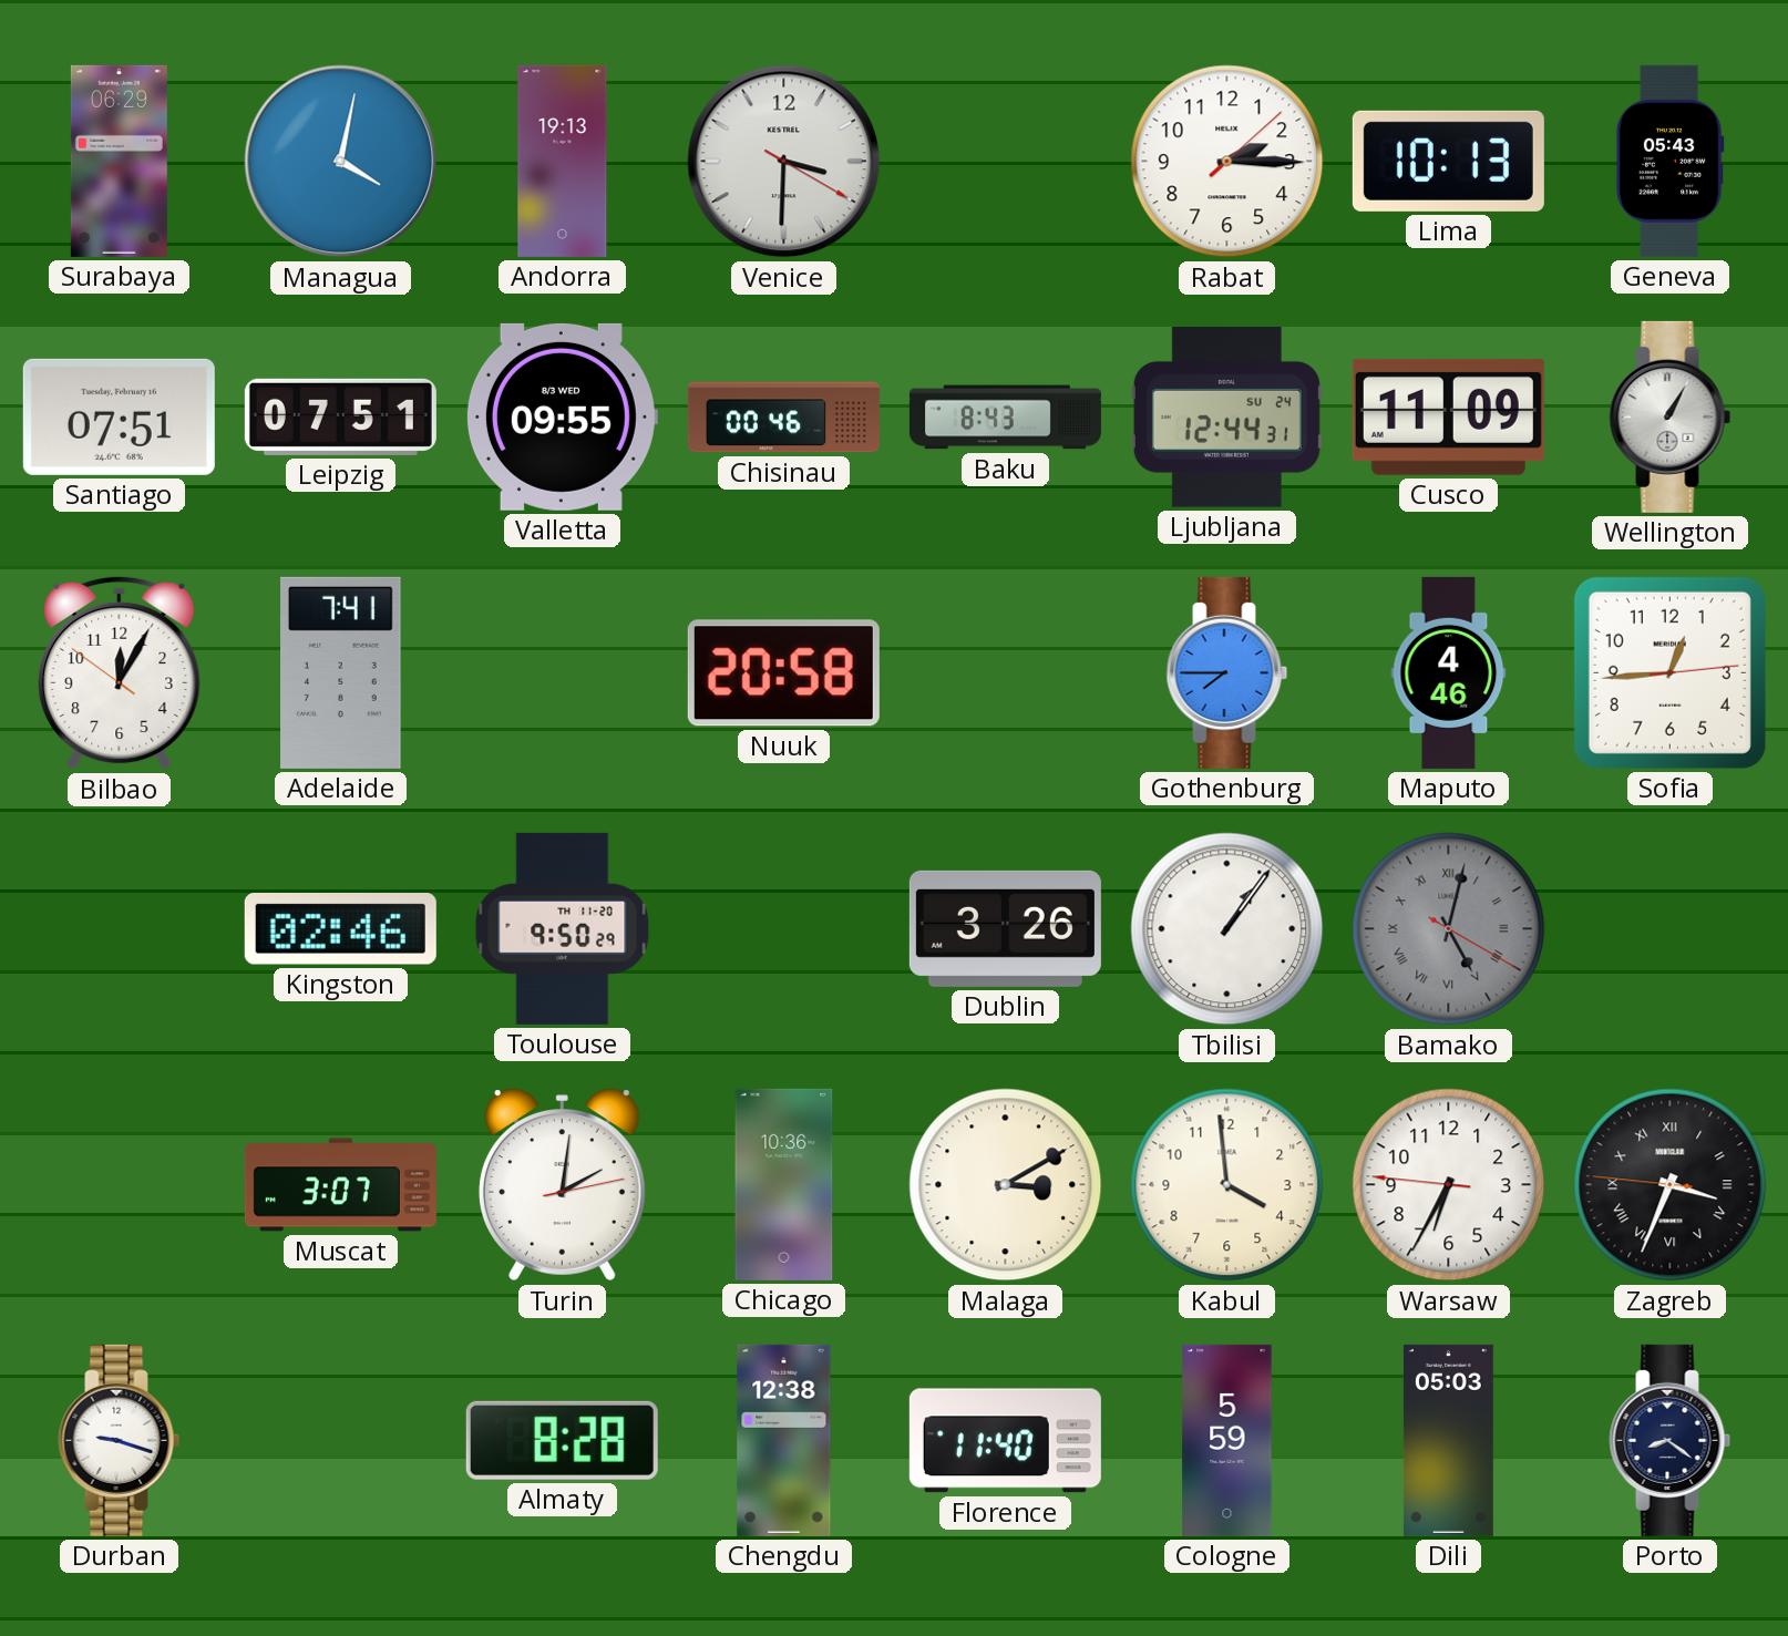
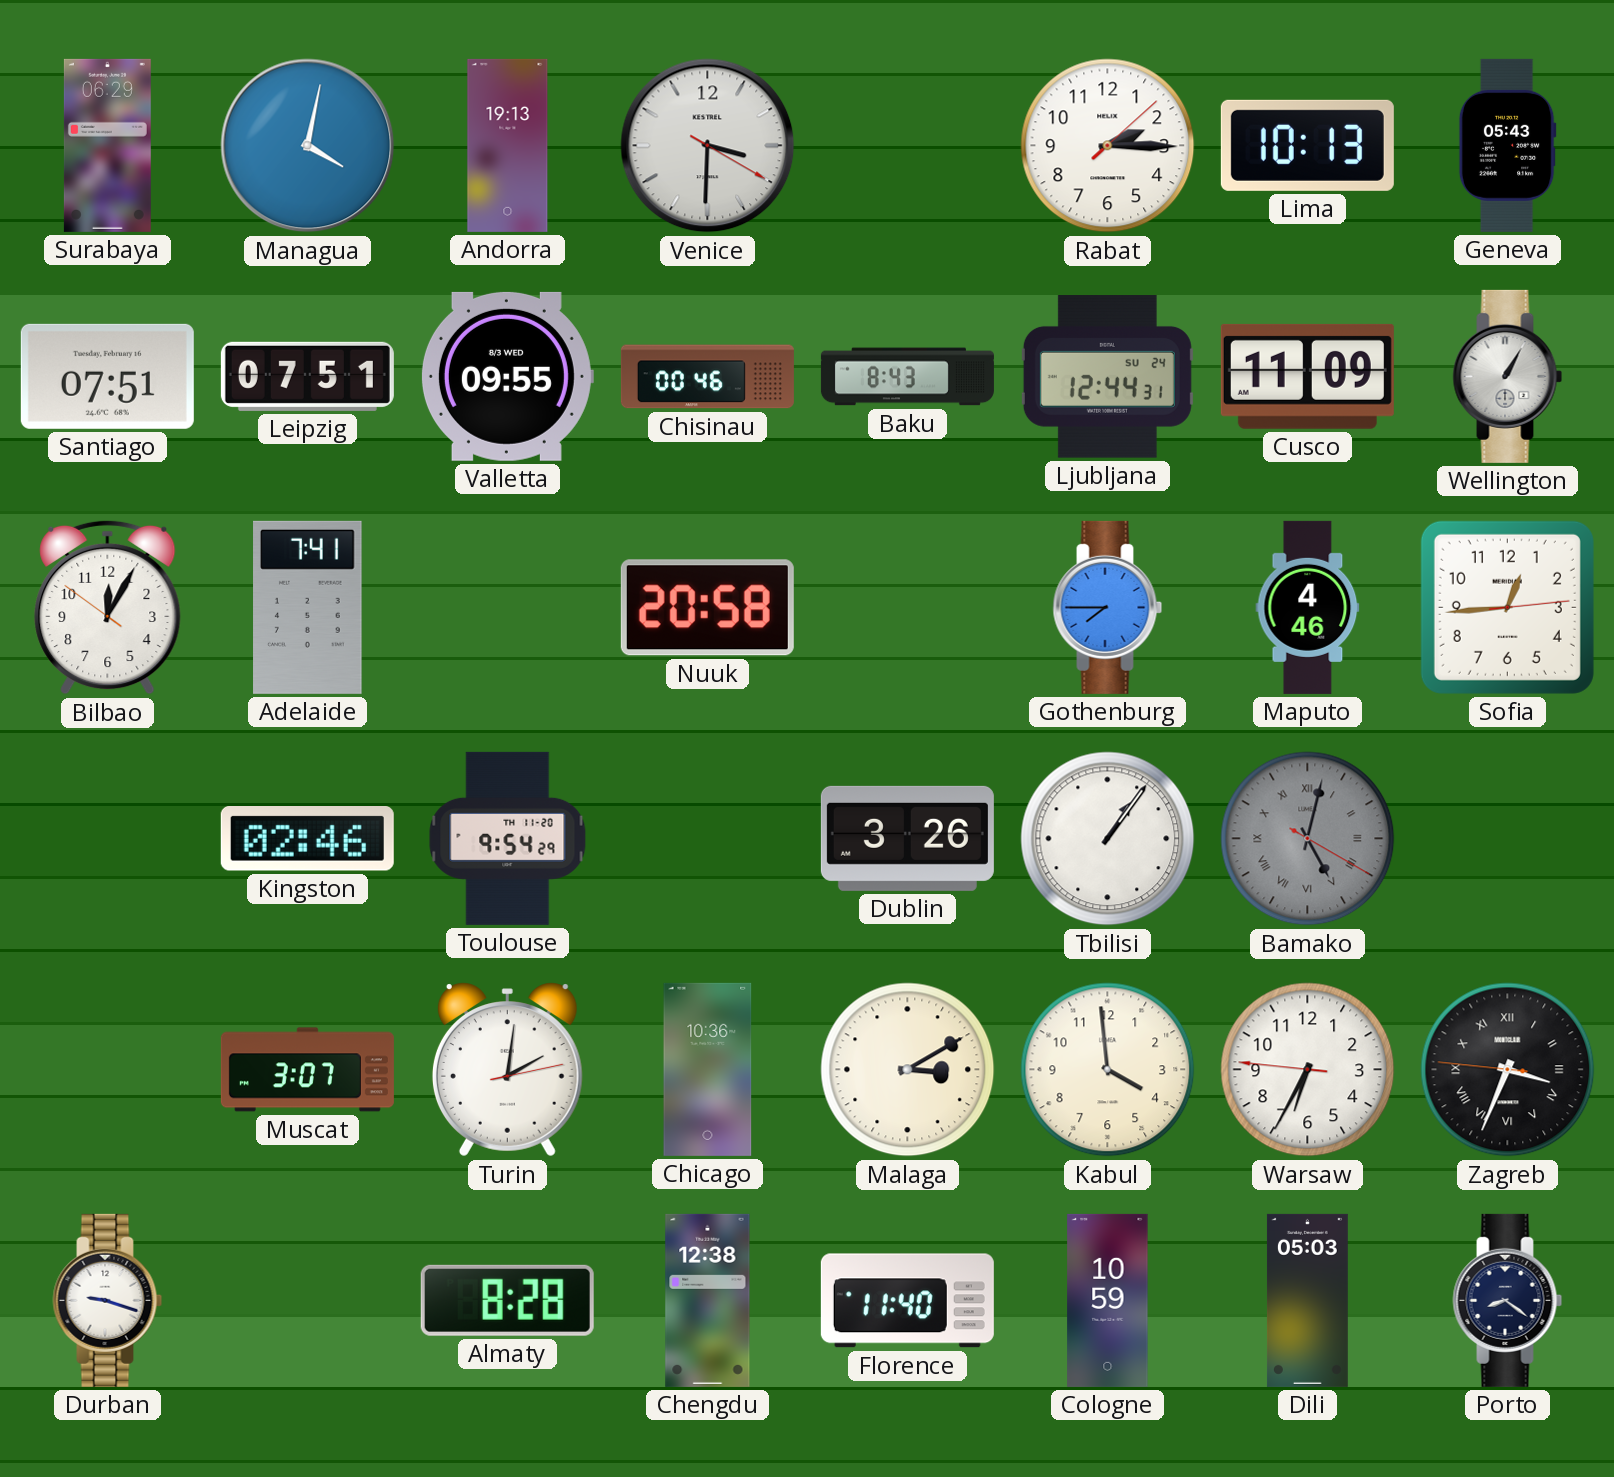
Toulouse: 9:50 -> 9:54
Cologne: 5:59 -> 10:59
